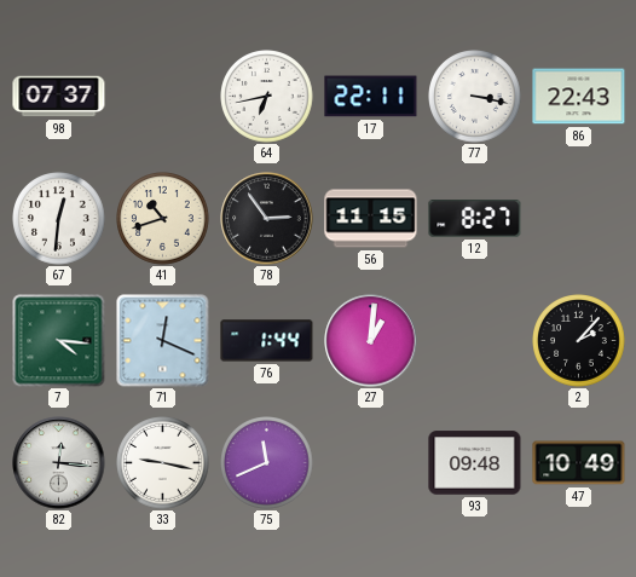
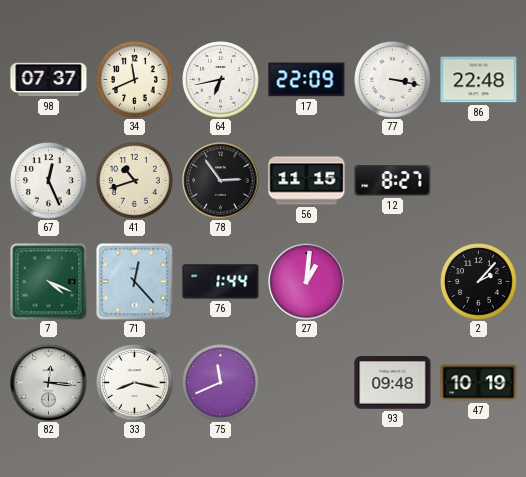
34: none -> 11:41
17: 22:11 -> 22:09
86: 22:43 -> 22:48
67: 12:31 -> 12:26
7: 4:16 -> 4:19
71: 12:19 -> 12:23
33: 9:17 -> 8:17
47: 10:49 -> 10:19
